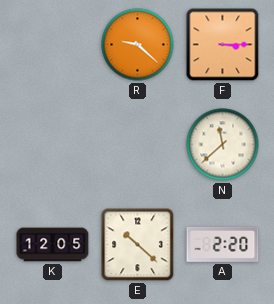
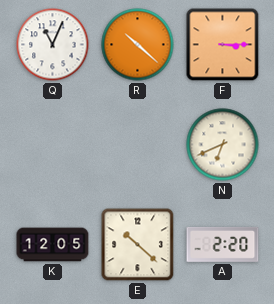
Q: none -> 11:04
R: 9:22 -> 10:22
N: 11:38 -> 6:41
